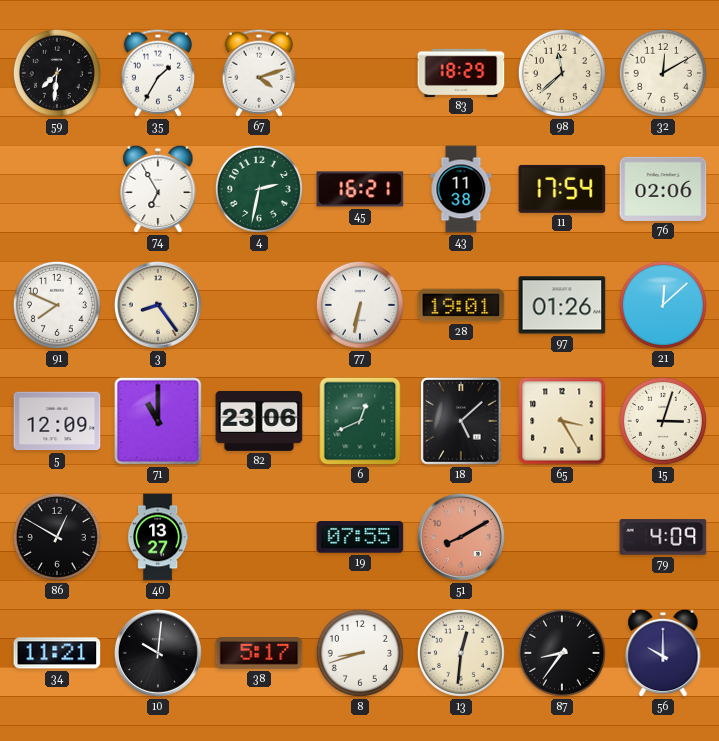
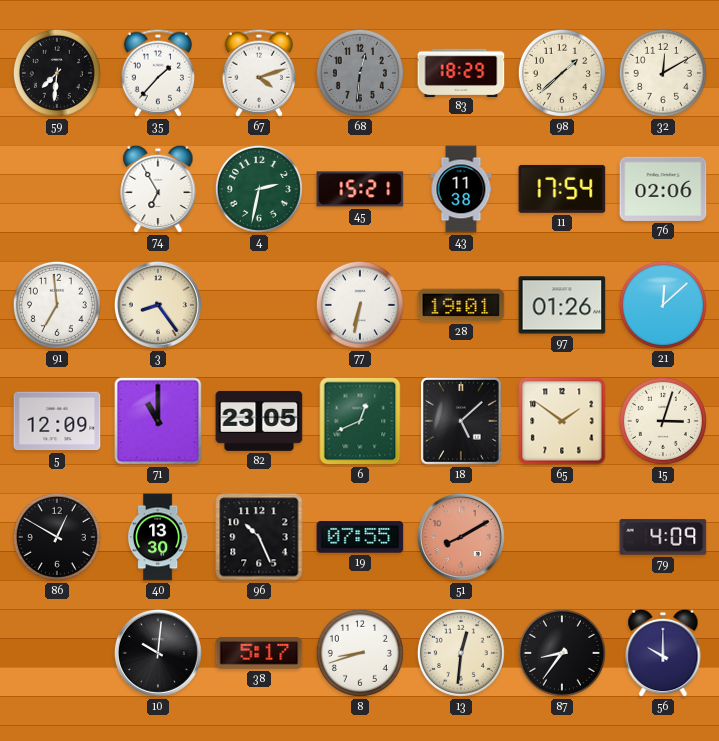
35: 1:35 -> 1:37
68: none -> 12:31
98: 11:38 -> 1:38
45: 16:21 -> 15:21
91: 7:49 -> 6:59
82: 23:06 -> 23:05
65: 3:25 -> 1:51
40: 13:27 -> 13:30
96: none -> 10:26
34: 11:21 -> none
